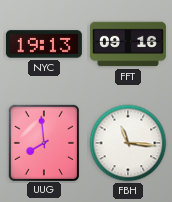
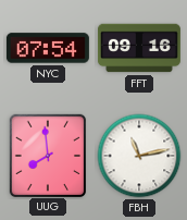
NYC: 19:13 -> 07:54
FBH: 11:16 -> 11:13
